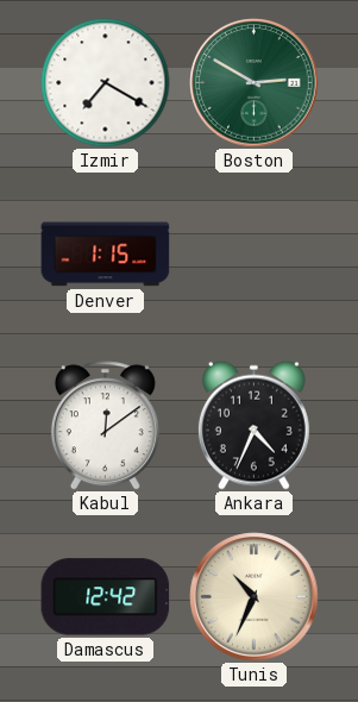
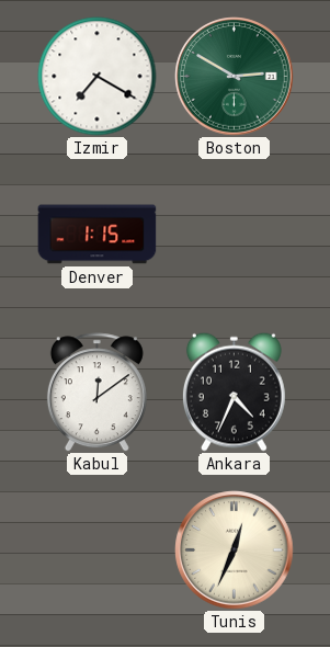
Damascus: 12:42 -> none
Tunis: 10:34 -> 12:34
